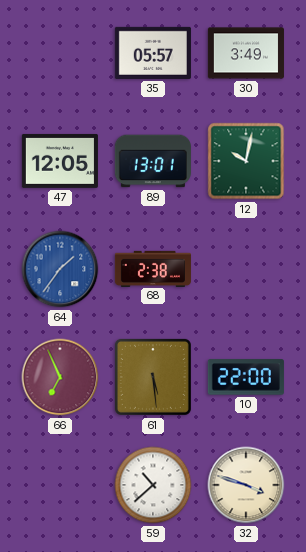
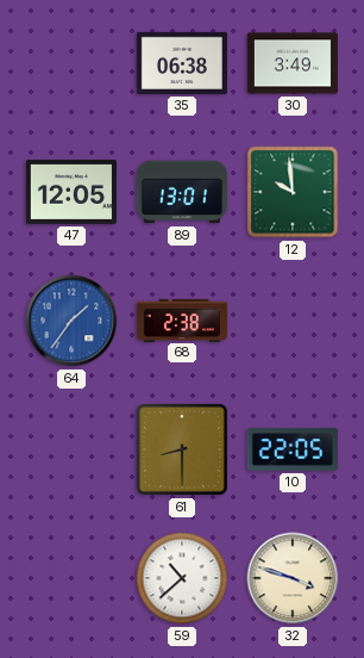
35: 05:57 -> 06:38
12: 10:02 -> 9:59
66: 6:56 -> none
61: 5:29 -> 8:30
10: 22:00 -> 22:05
